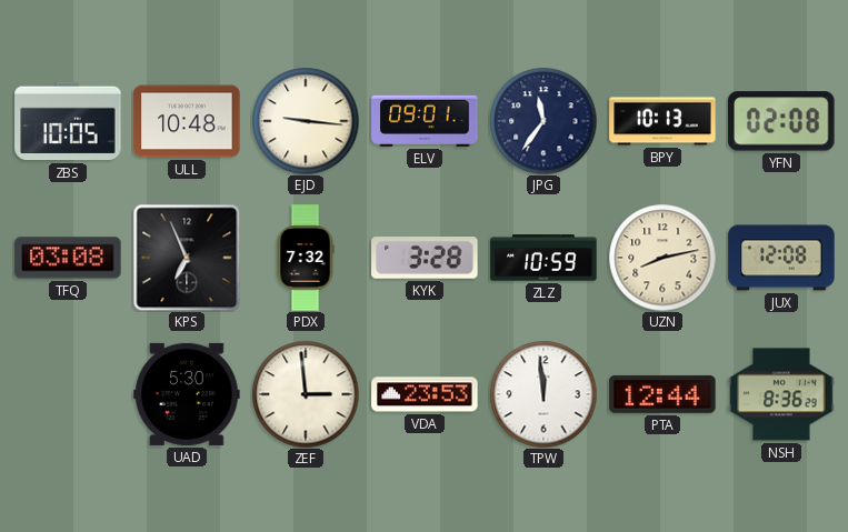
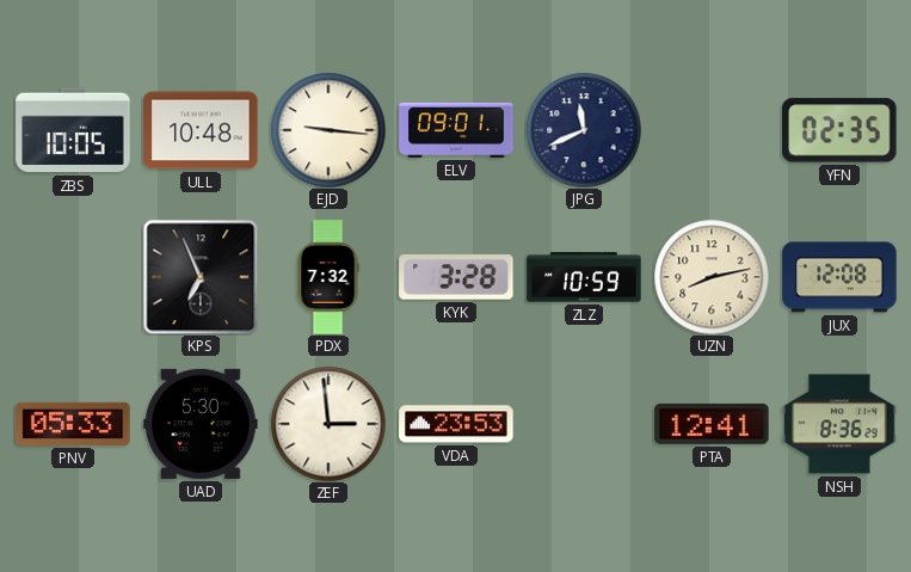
JPG: 11:36 -> 11:41
BPY: 10:13 -> none
YFN: 02:08 -> 02:35
TFQ: 03:08 -> none
PNV: none -> 05:33
TPW: 11:59 -> none
PTA: 12:44 -> 12:41
